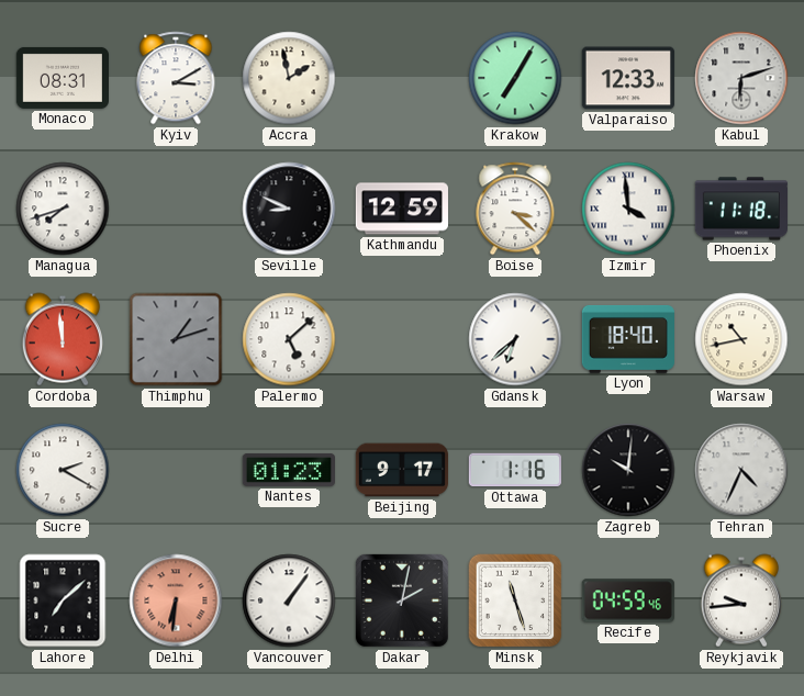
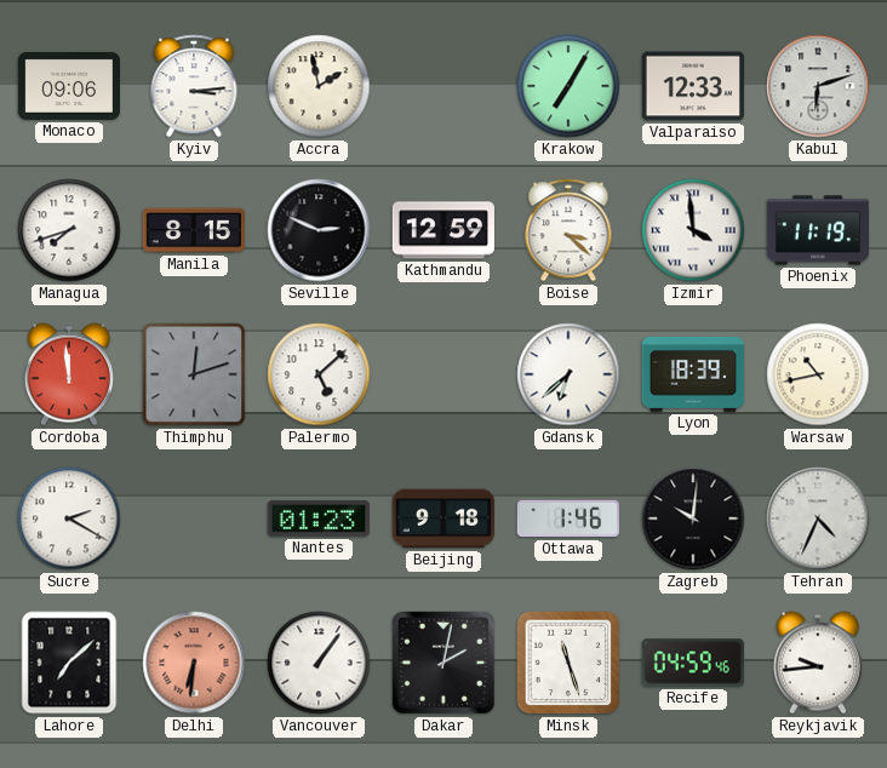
Monaco: 08:31 -> 09:06
Kyiv: 3:10 -> 3:14
Manila: none -> 8:15
Seville: 8:49 -> 2:49
Phoenix: 11:18 -> 11:19
Thimphu: 1:12 -> 12:12
Lyon: 18:40 -> 18:39
Beijing: 9:17 -> 9:18
Ottawa: 1:16 -> 1:46
